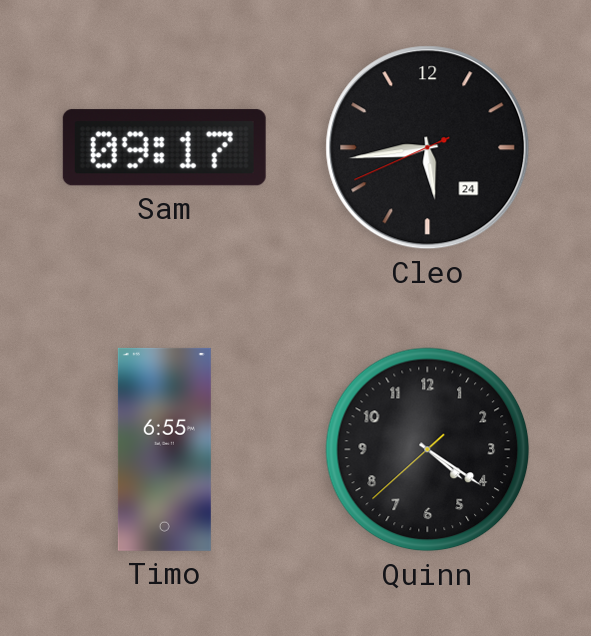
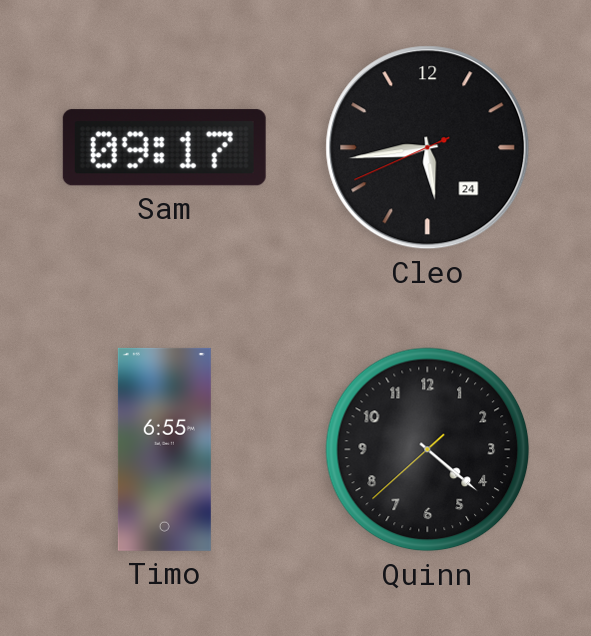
Quinn: 4:20 -> 4:21
